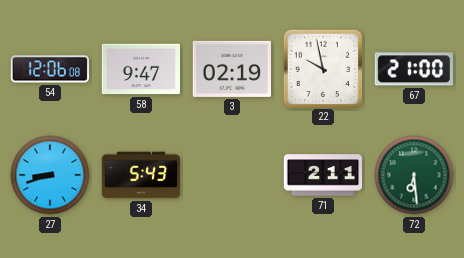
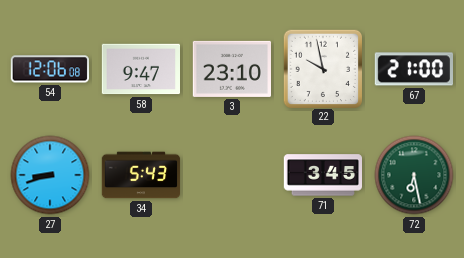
3: 02:19 -> 23:10
71: 2:11 -> 3:45
72: 6:29 -> 6:28
